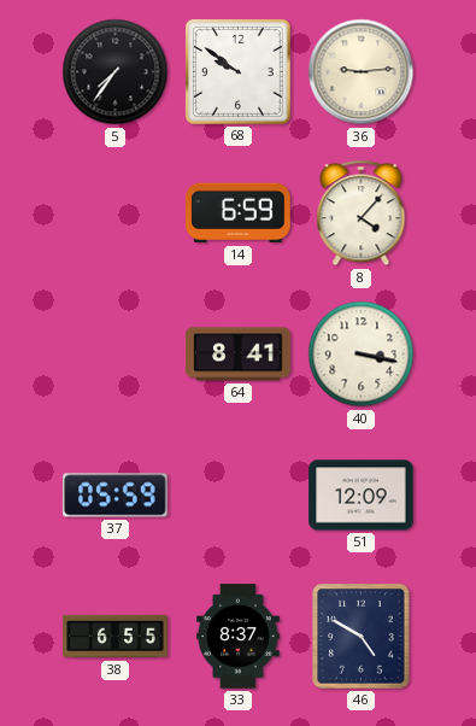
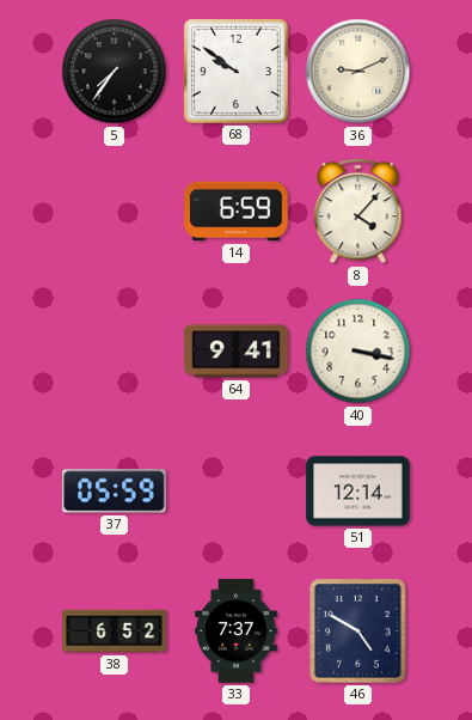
36: 9:14 -> 9:11
64: 8:41 -> 9:41
51: 12:09 -> 12:14
38: 6:55 -> 6:52
33: 8:37 -> 7:37
